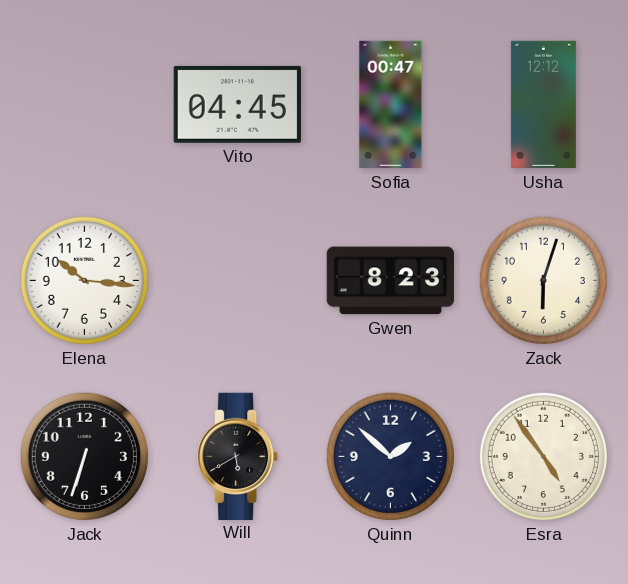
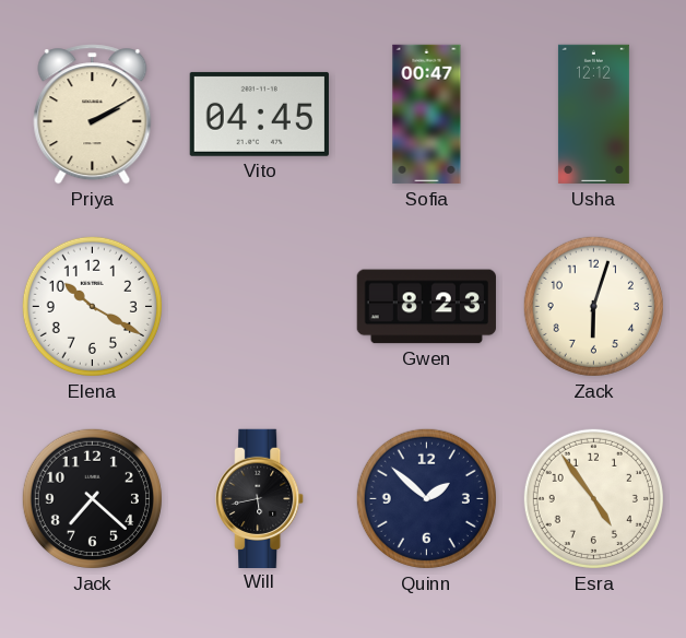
Priya: none -> 2:10
Elena: 10:16 -> 10:20
Jack: 6:33 -> 7:22
Will: 5:40 -> 5:43
